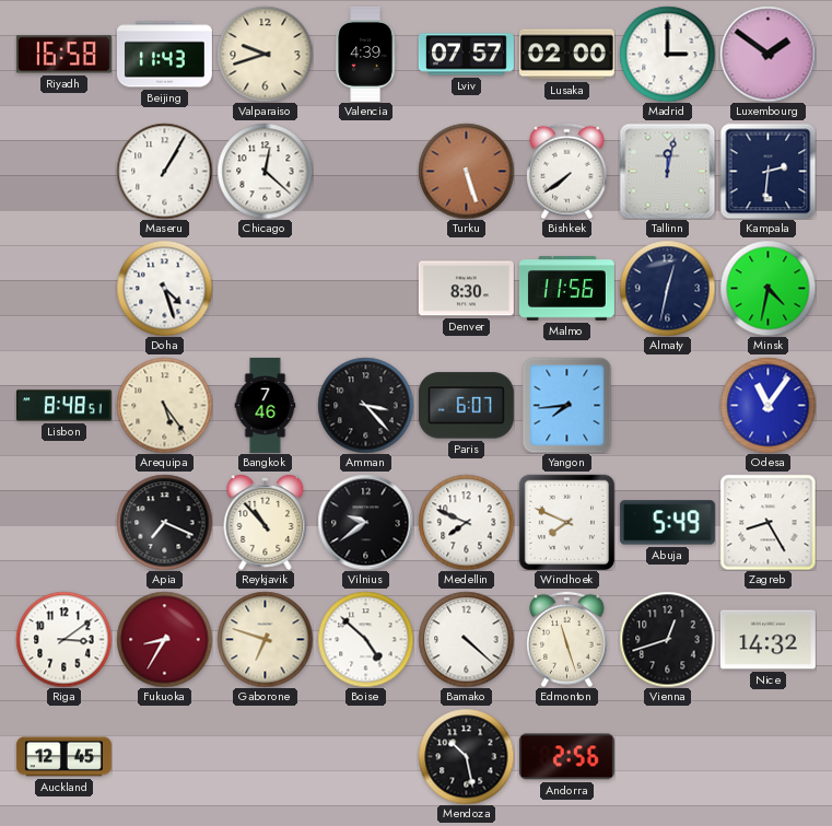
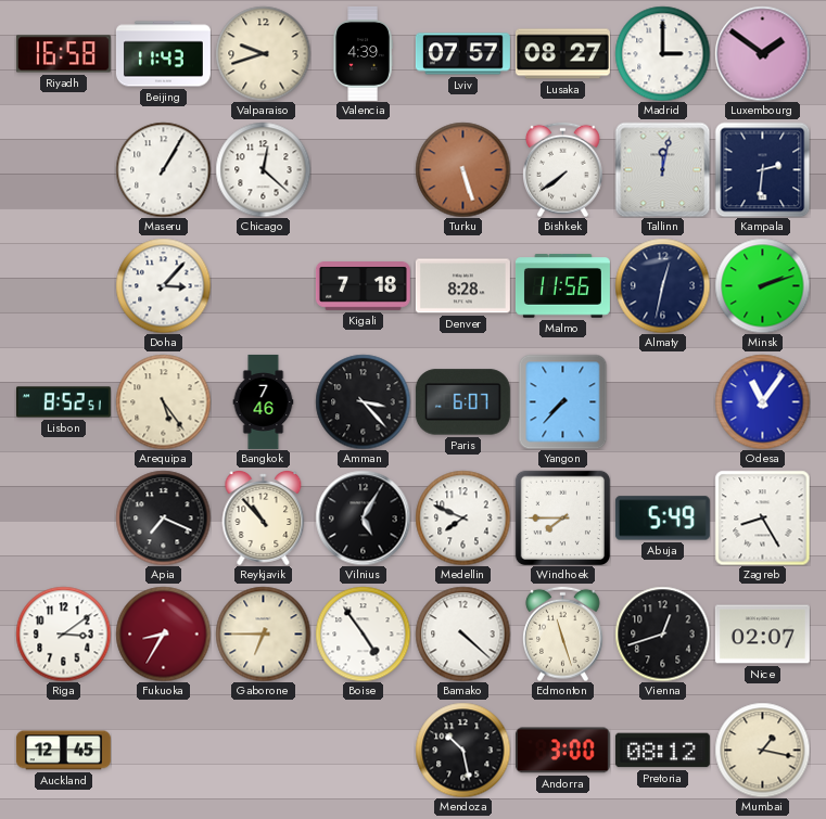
Lusaka: 02:00 -> 08:27
Doha: 4:27 -> 3:07
Kigali: none -> 7:18
Denver: 8:30 -> 8:28
Minsk: 4:32 -> 2:12
Lisbon: 8:48 -> 8:52
Yangon: 7:44 -> 7:37
Vilnius: 9:39 -> 5:05
Windhoek: 7:49 -> 7:45
Gaborone: 6:48 -> 6:45
Boise: 4:52 -> 4:54
Nice: 14:32 -> 02:07
Andorra: 2:56 -> 3:00
Pretoria: none -> 08:12
Mumbai: none -> 1:17
